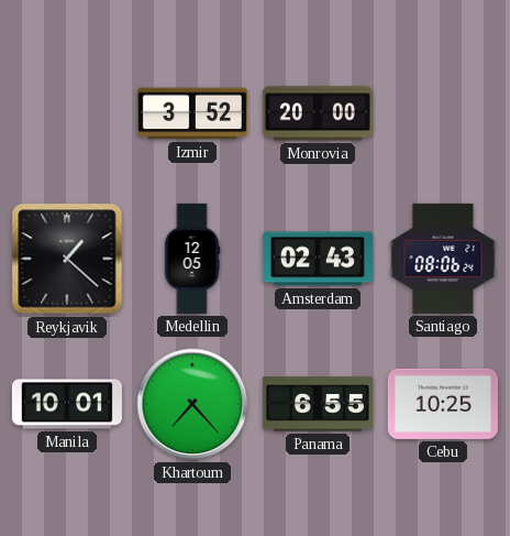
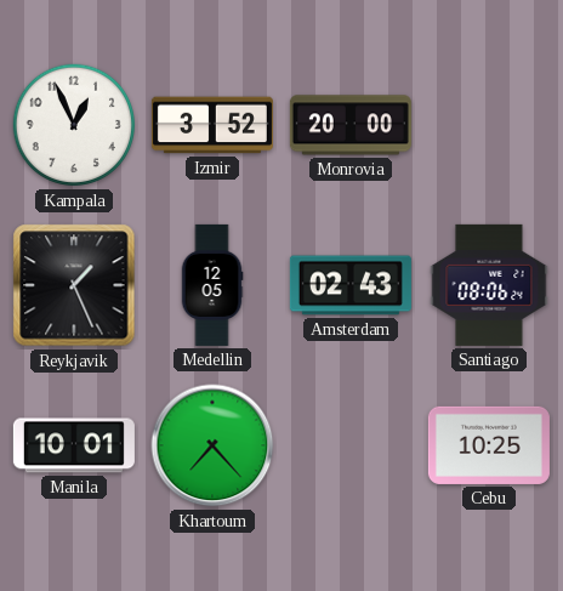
Kampala: none -> 12:56
Reykjavik: 1:22 -> 1:26
Panama: 6:55 -> none
